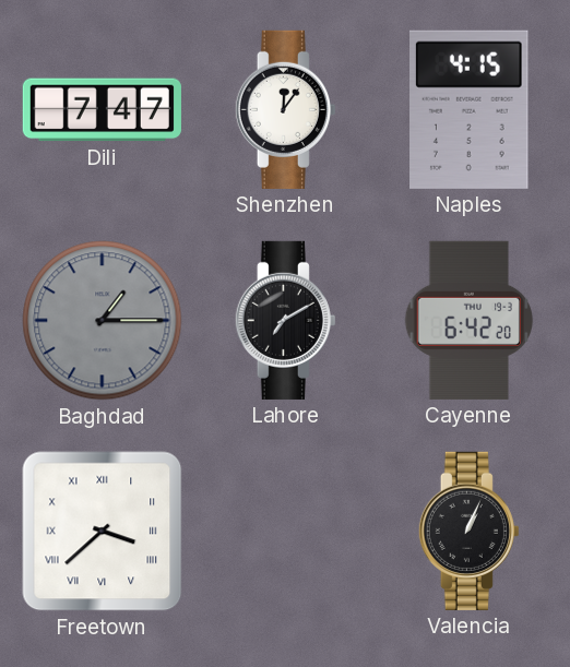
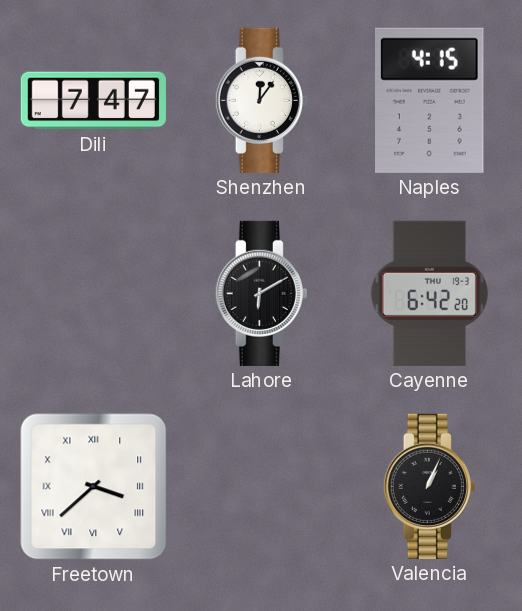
Baghdad: 1:15 -> none
Lahore: 7:10 -> 6:10
